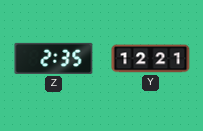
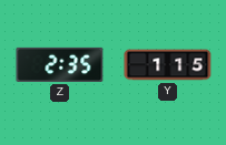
Y: 12:21 -> 1:15
